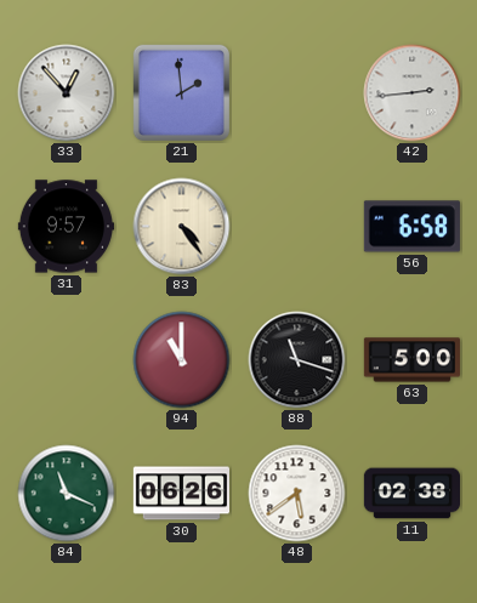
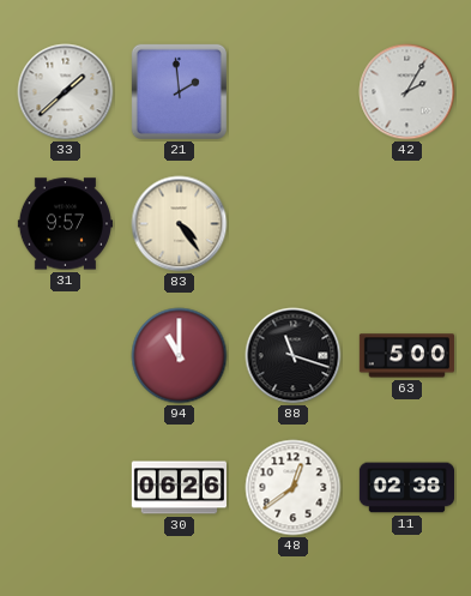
33: 12:53 -> 1:38
42: 2:44 -> 2:05
56: 6:58 -> none
84: 11:19 -> none
48: 5:39 -> 12:39
